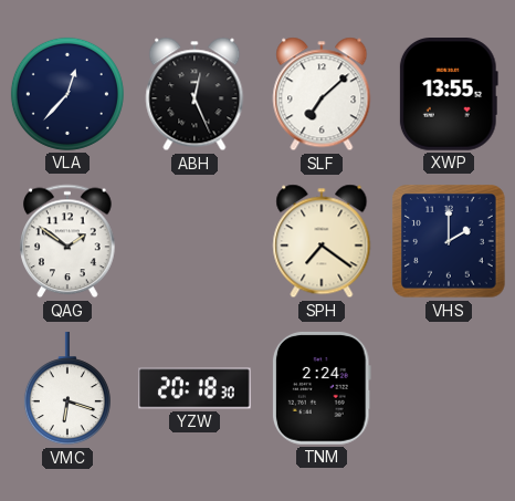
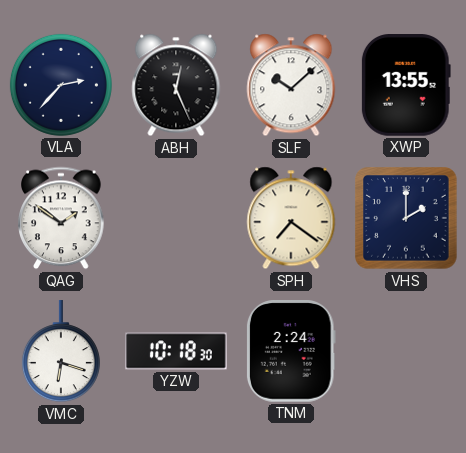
VLA: 12:37 -> 2:37
SLF: 7:08 -> 10:08
YZW: 20:18 -> 10:18
